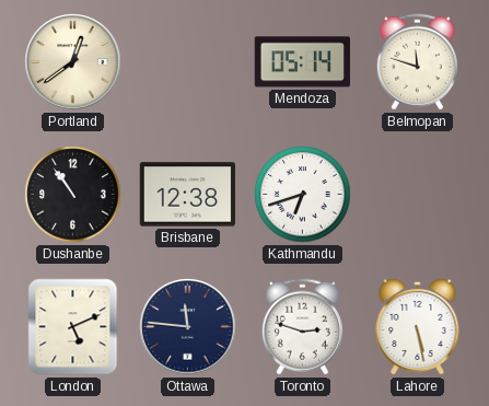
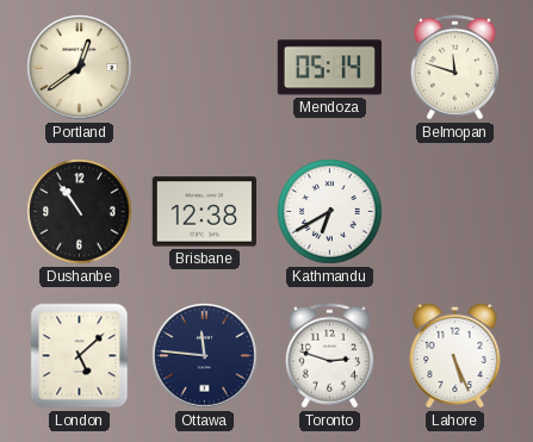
Kathmandu: 6:42 -> 6:40
London: 5:11 -> 5:08
Lahore: 5:28 -> 5:26
